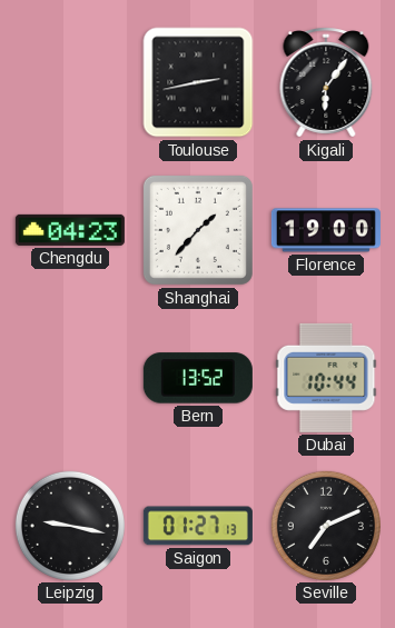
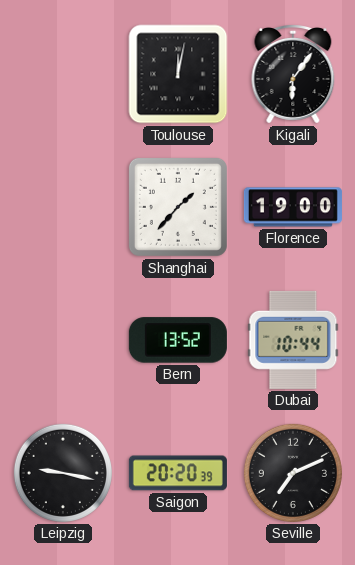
Toulouse: 2:43 -> 12:02
Chengdu: 04:23 -> none
Saigon: 01:27 -> 20:20
